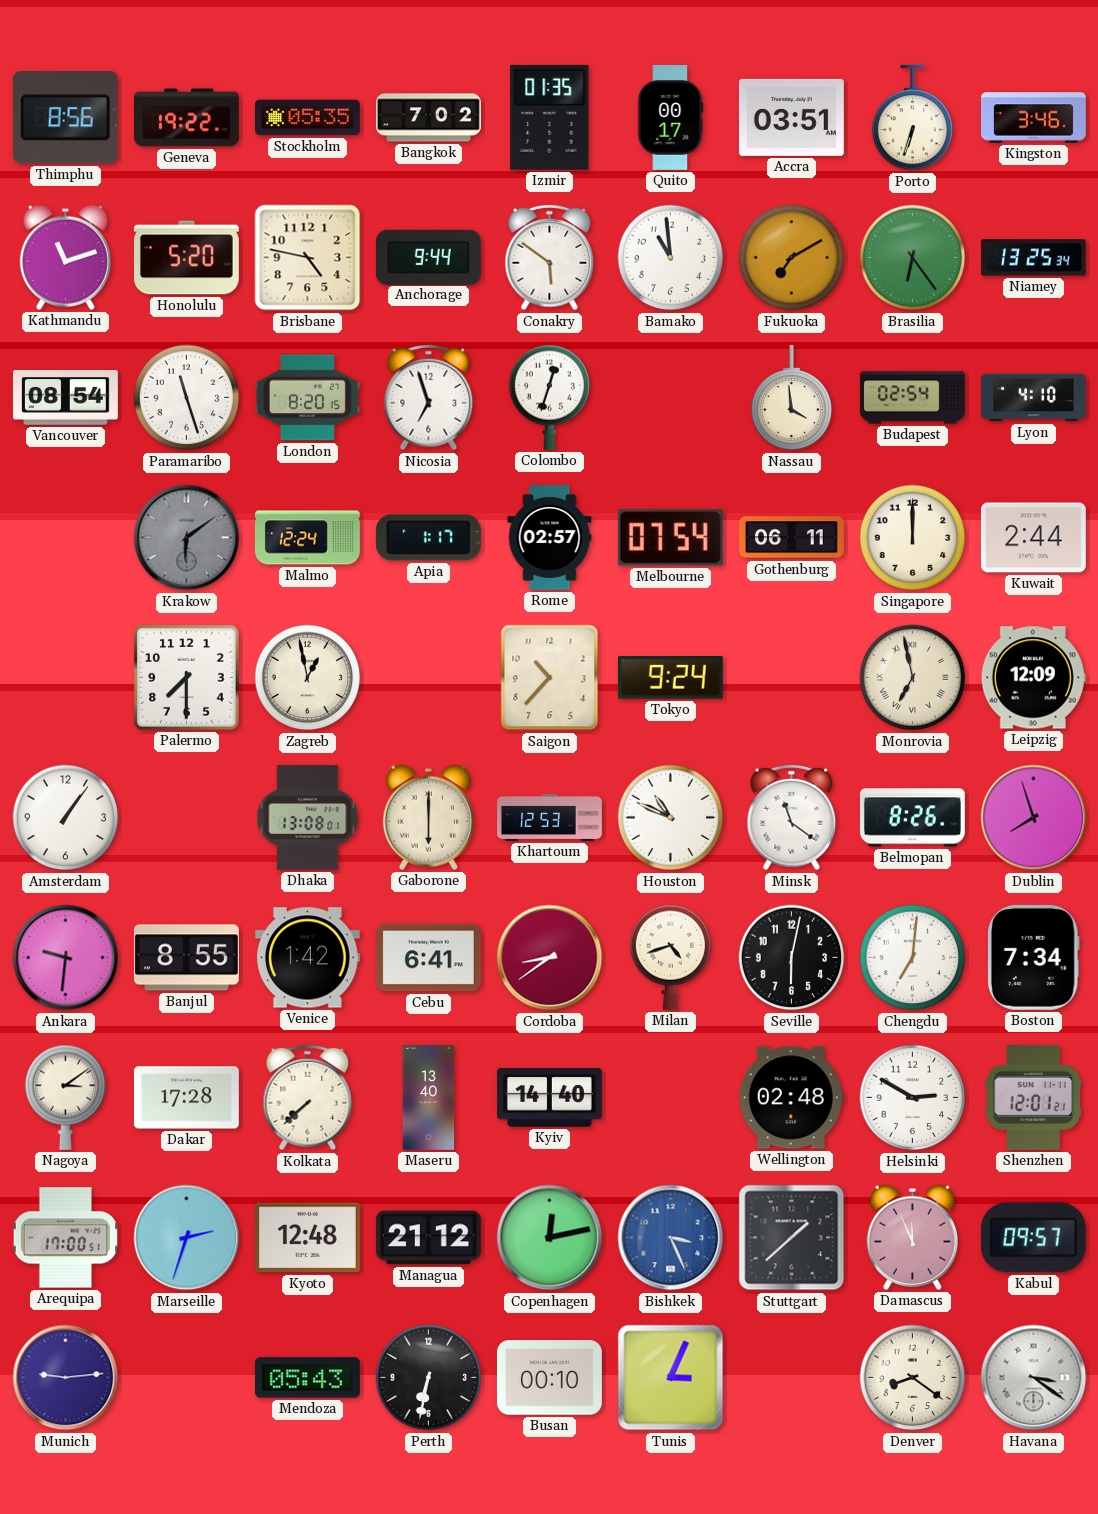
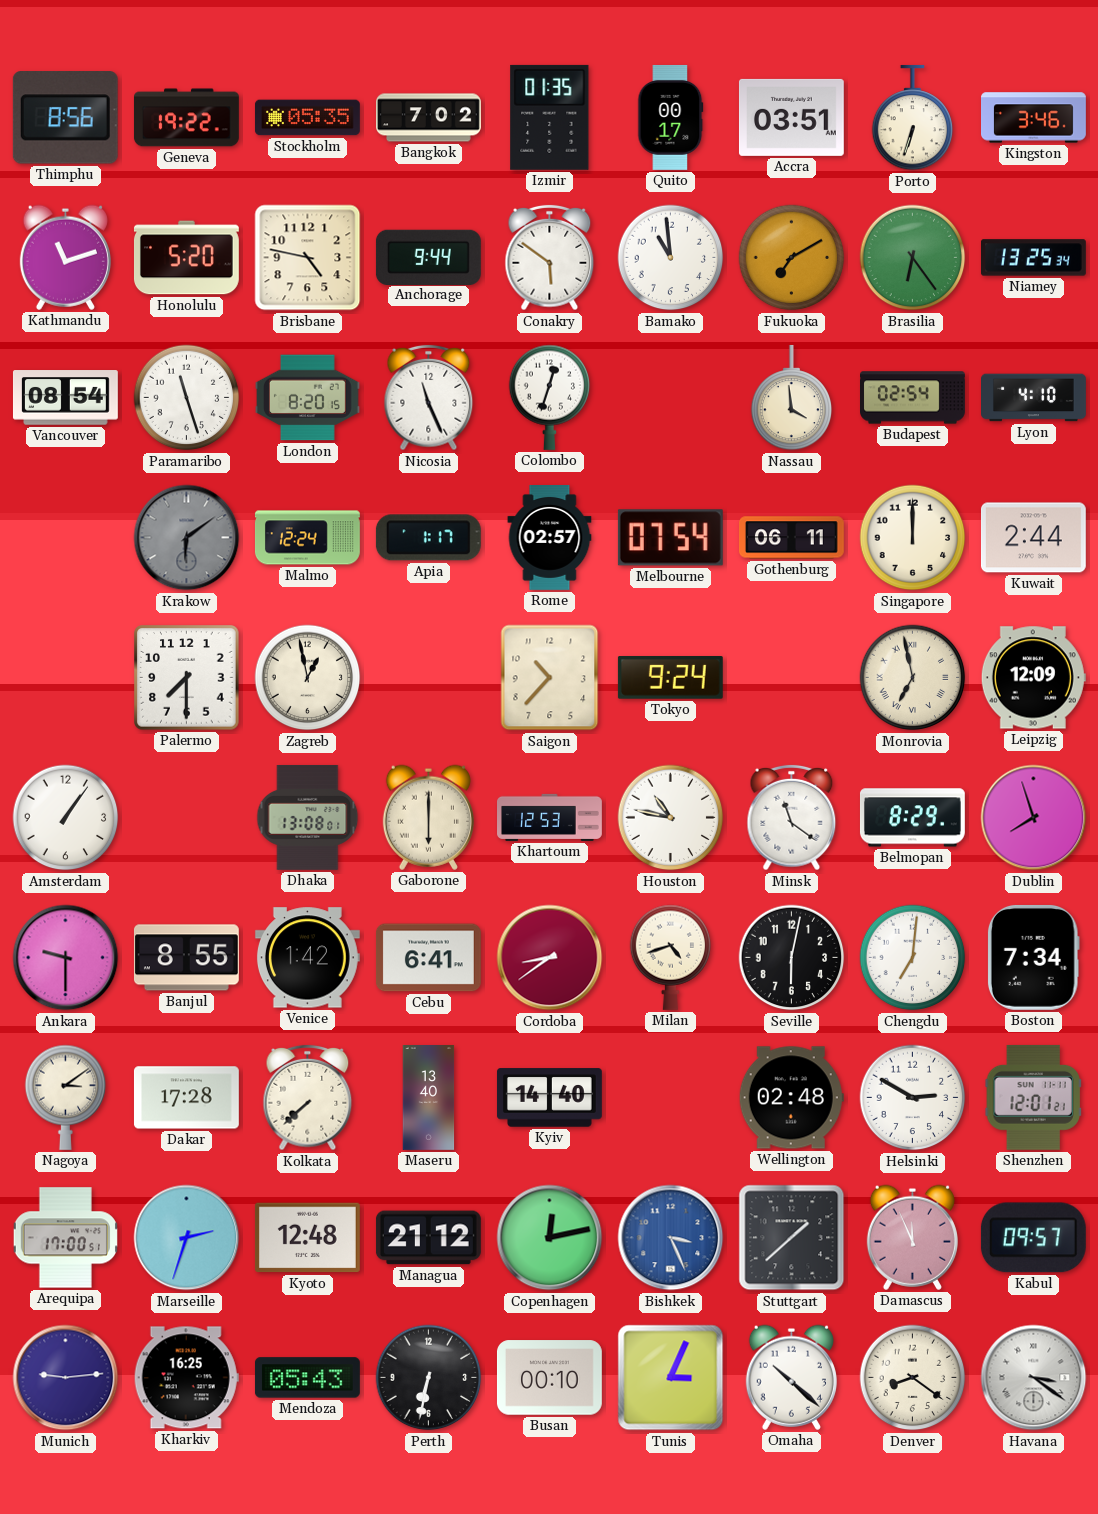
Nicosia: 6:57 -> 11:26
Houston: 10:49 -> 10:47
Belmopan: 8:26 -> 8:29
Ankara: 9:31 -> 9:30
Kharkiv: none -> 16:25
Omaha: none -> 10:22
